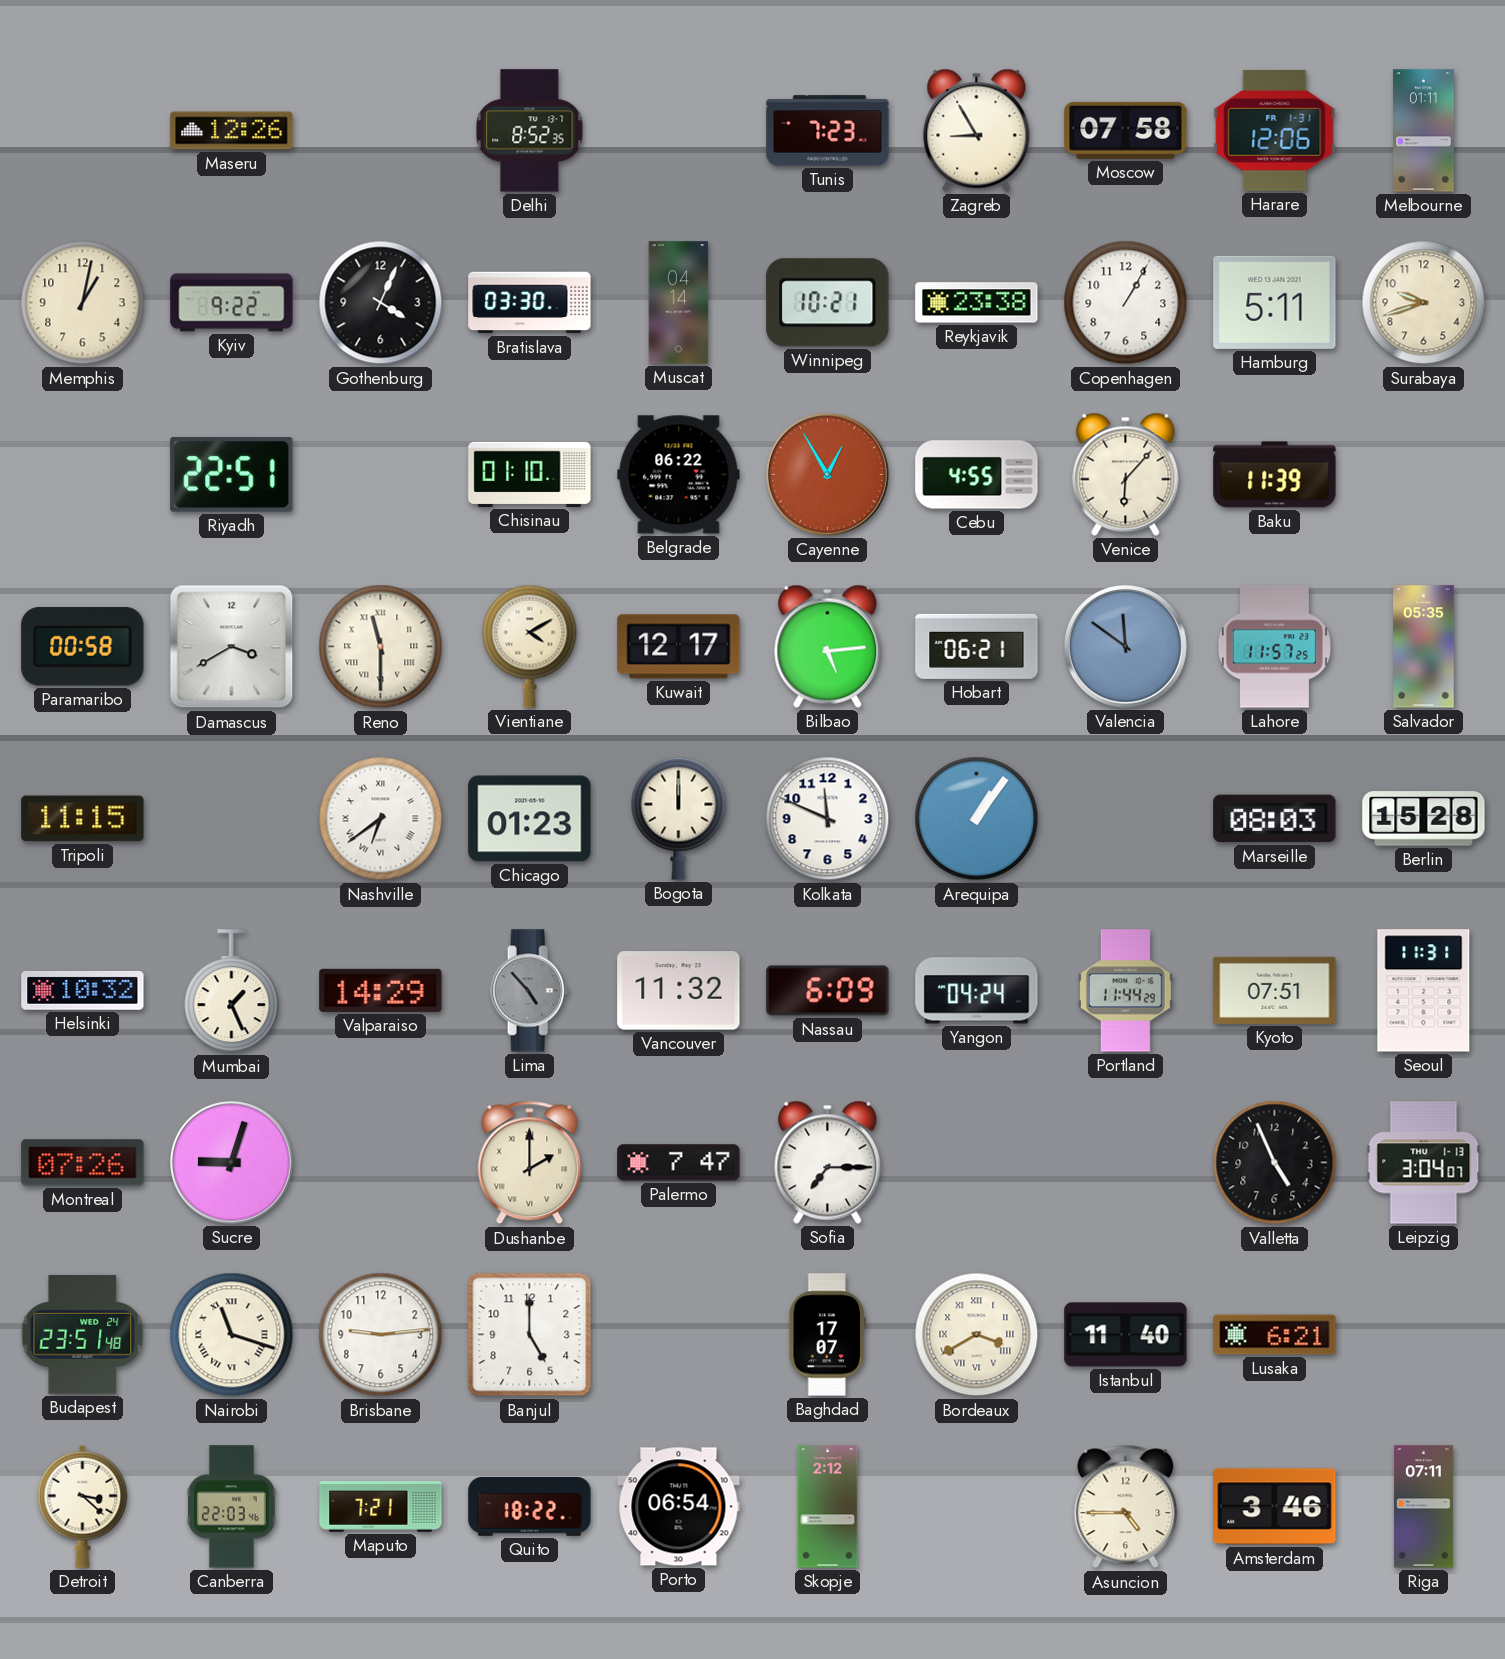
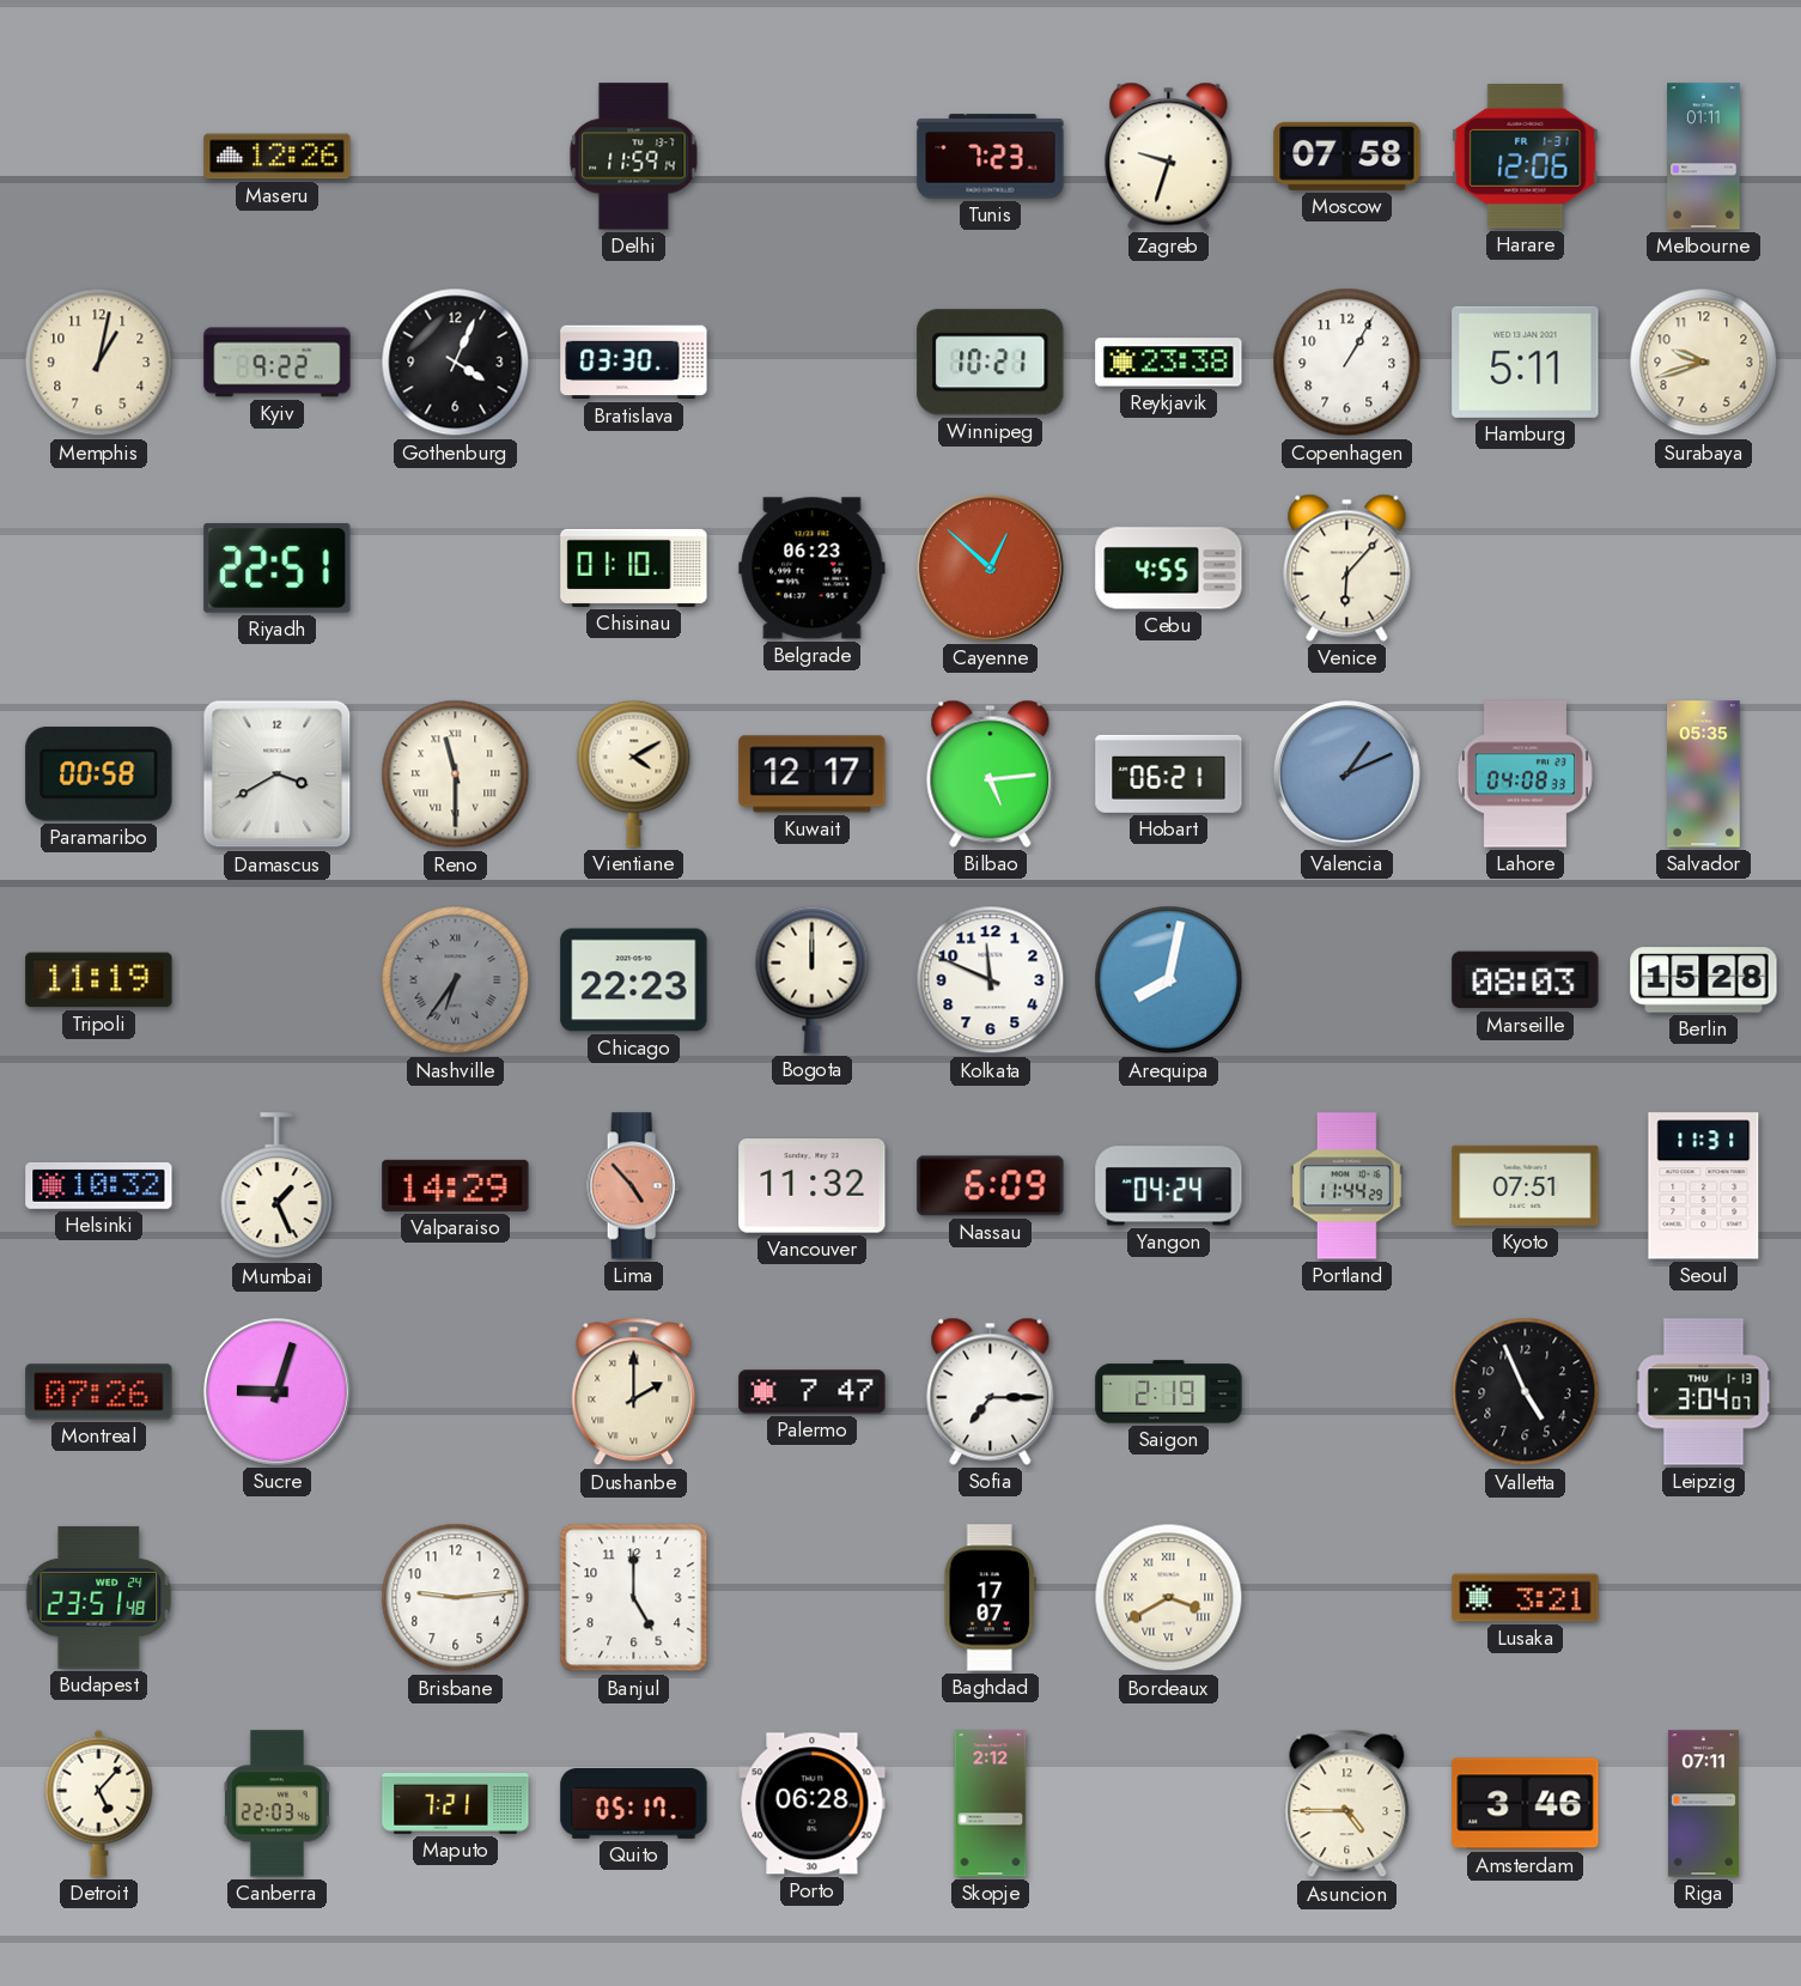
Delhi: 8:52 -> 11:59
Zagreb: 8:55 -> 9:33
Muscat: 04:14 -> none
Belgrade: 06:22 -> 06:23
Cayenne: 12:55 -> 12:52
Baku: 11:39 -> none
Valencia: 11:51 -> 1:11
Lahore: 11:57 -> 04:08
Tripoli: 11:15 -> 11:19
Nashville: 6:39 -> 6:36
Nashville dial: white -> grey
Chicago: 01:23 -> 22:23
Arequipa: 1:06 -> 8:02
Lima dial: grey -> salmon
Saigon: none -> 2:19
Nairobi: 11:18 -> none
Istanbul: 11:40 -> none
Lusaka: 6:21 -> 3:21
Detroit: 3:22 -> 5:07
Quito: 18:22 -> 05:17
Porto: 06:54 -> 06:28
